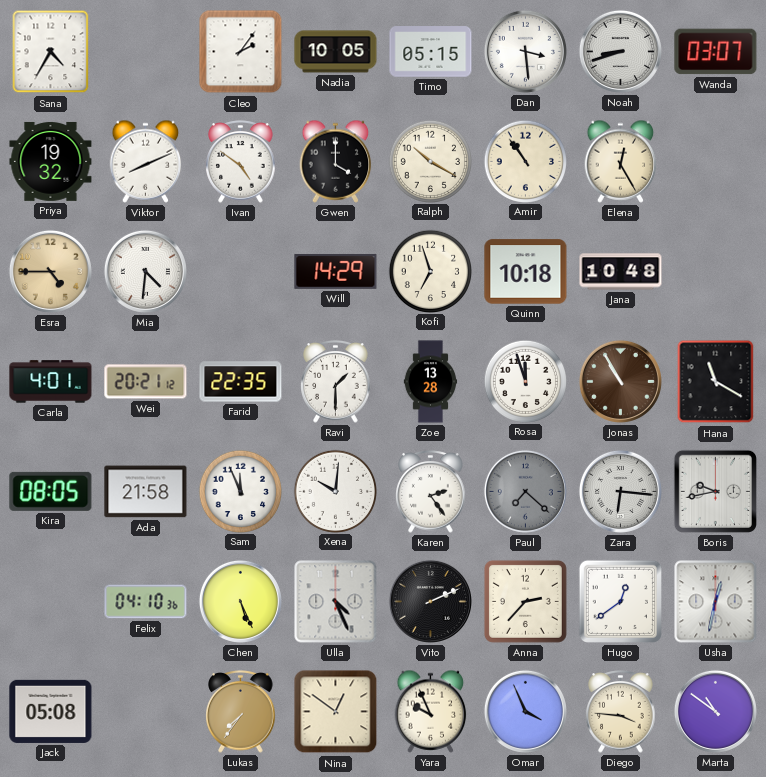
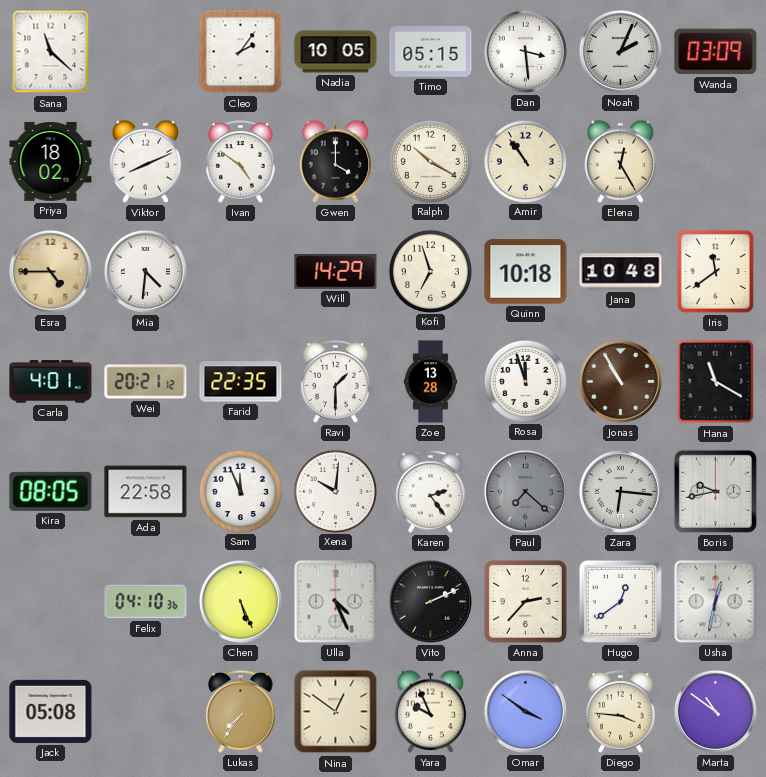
Sana: 4:35 -> 11:22
Noah: 8:42 -> 2:04
Wanda: 03:07 -> 03:09
Priya: 19:32 -> 18:02
Iris: none -> 11:39
Ada: 21:58 -> 22:58
Omar: 3:56 -> 3:51
